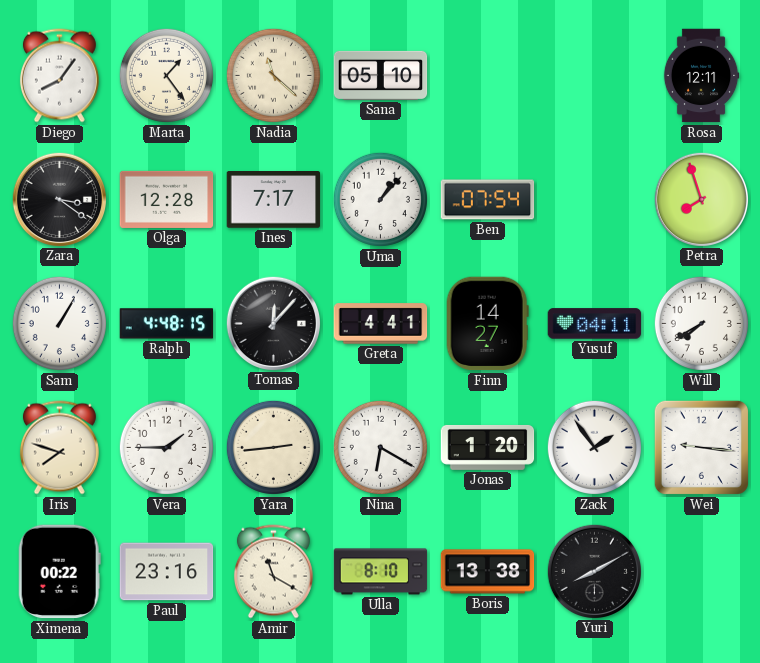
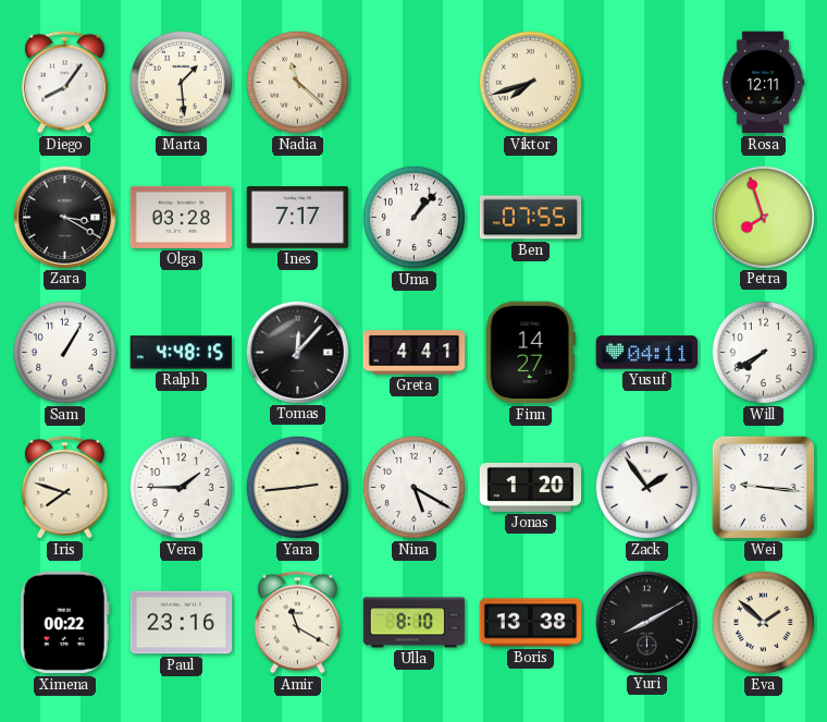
Marta: 1:24 -> 1:29
Sana: 05:10 -> none
Viktor: none -> 7:42
Zara: 3:21 -> 3:20
Olga: 12:28 -> 03:28
Ben: 07:54 -> 07:55
Nina: 6:20 -> 5:20
Eva: none -> 1:52
